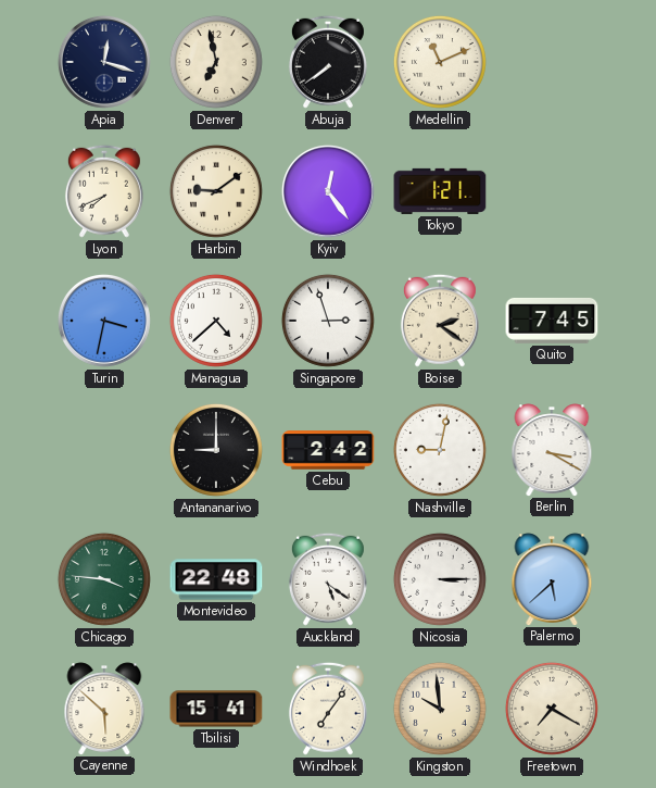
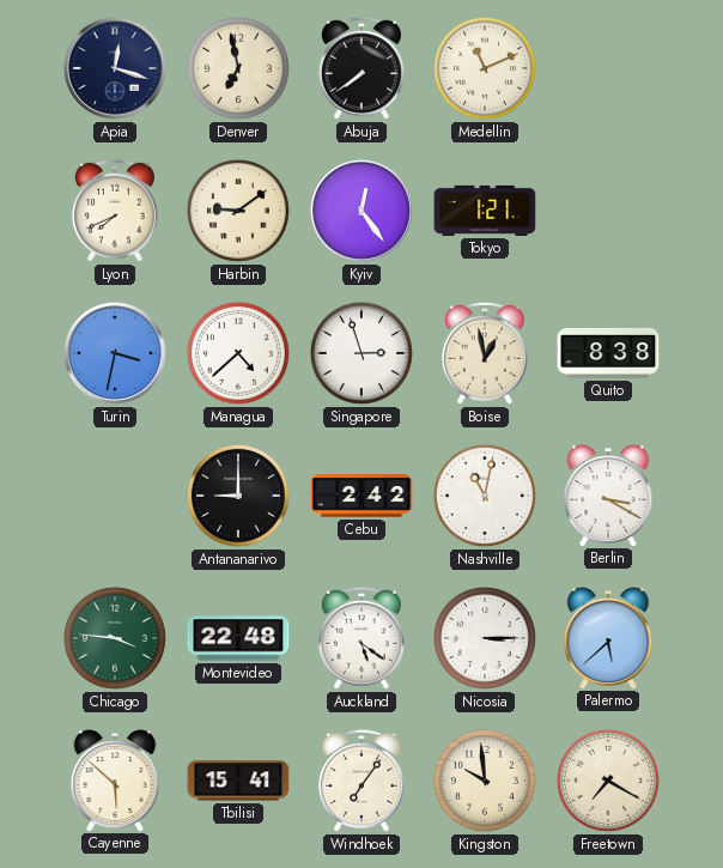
Boise: 2:21 -> 12:58
Quito: 7:45 -> 8:38
Nashville: 9:02 -> 11:02
